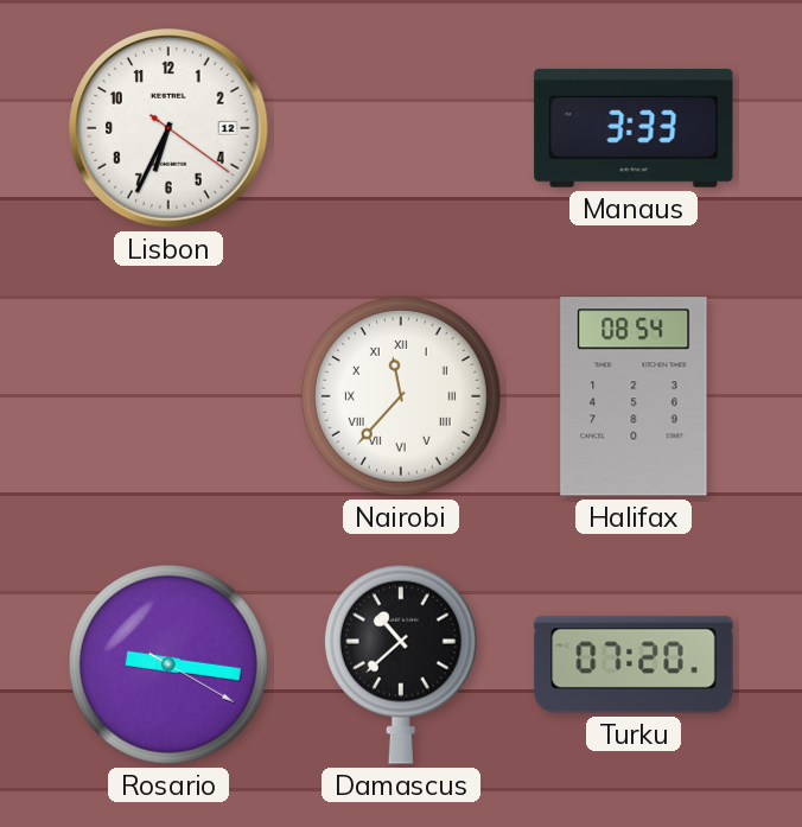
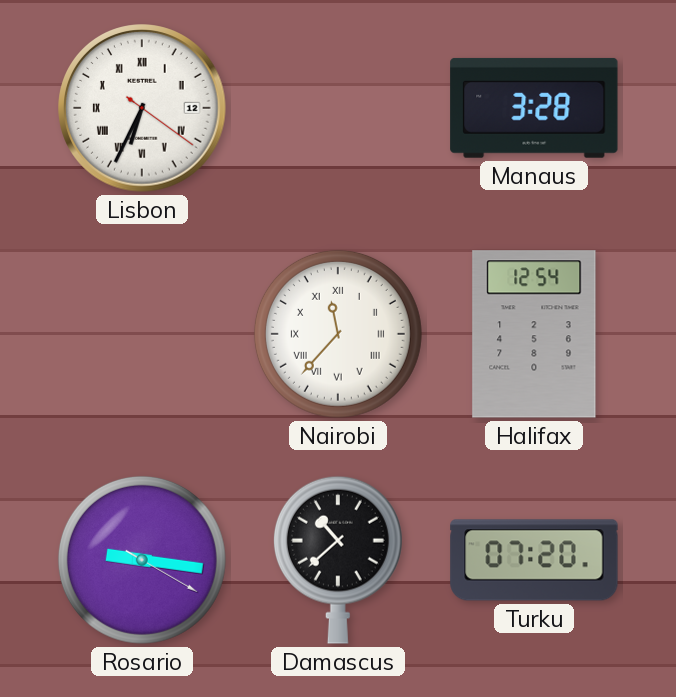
Lisbon numerals: Arabic -> Roman
Manaus: 3:33 -> 3:28
Halifax: 08:54 -> 12:54
